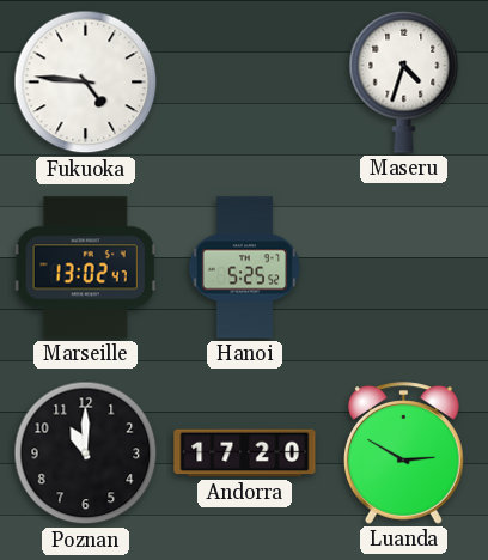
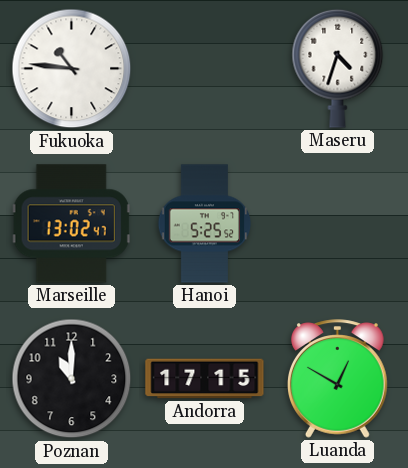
Fukuoka: 4:46 -> 10:46
Andorra: 17:20 -> 17:15
Luanda: 2:50 -> 12:50
